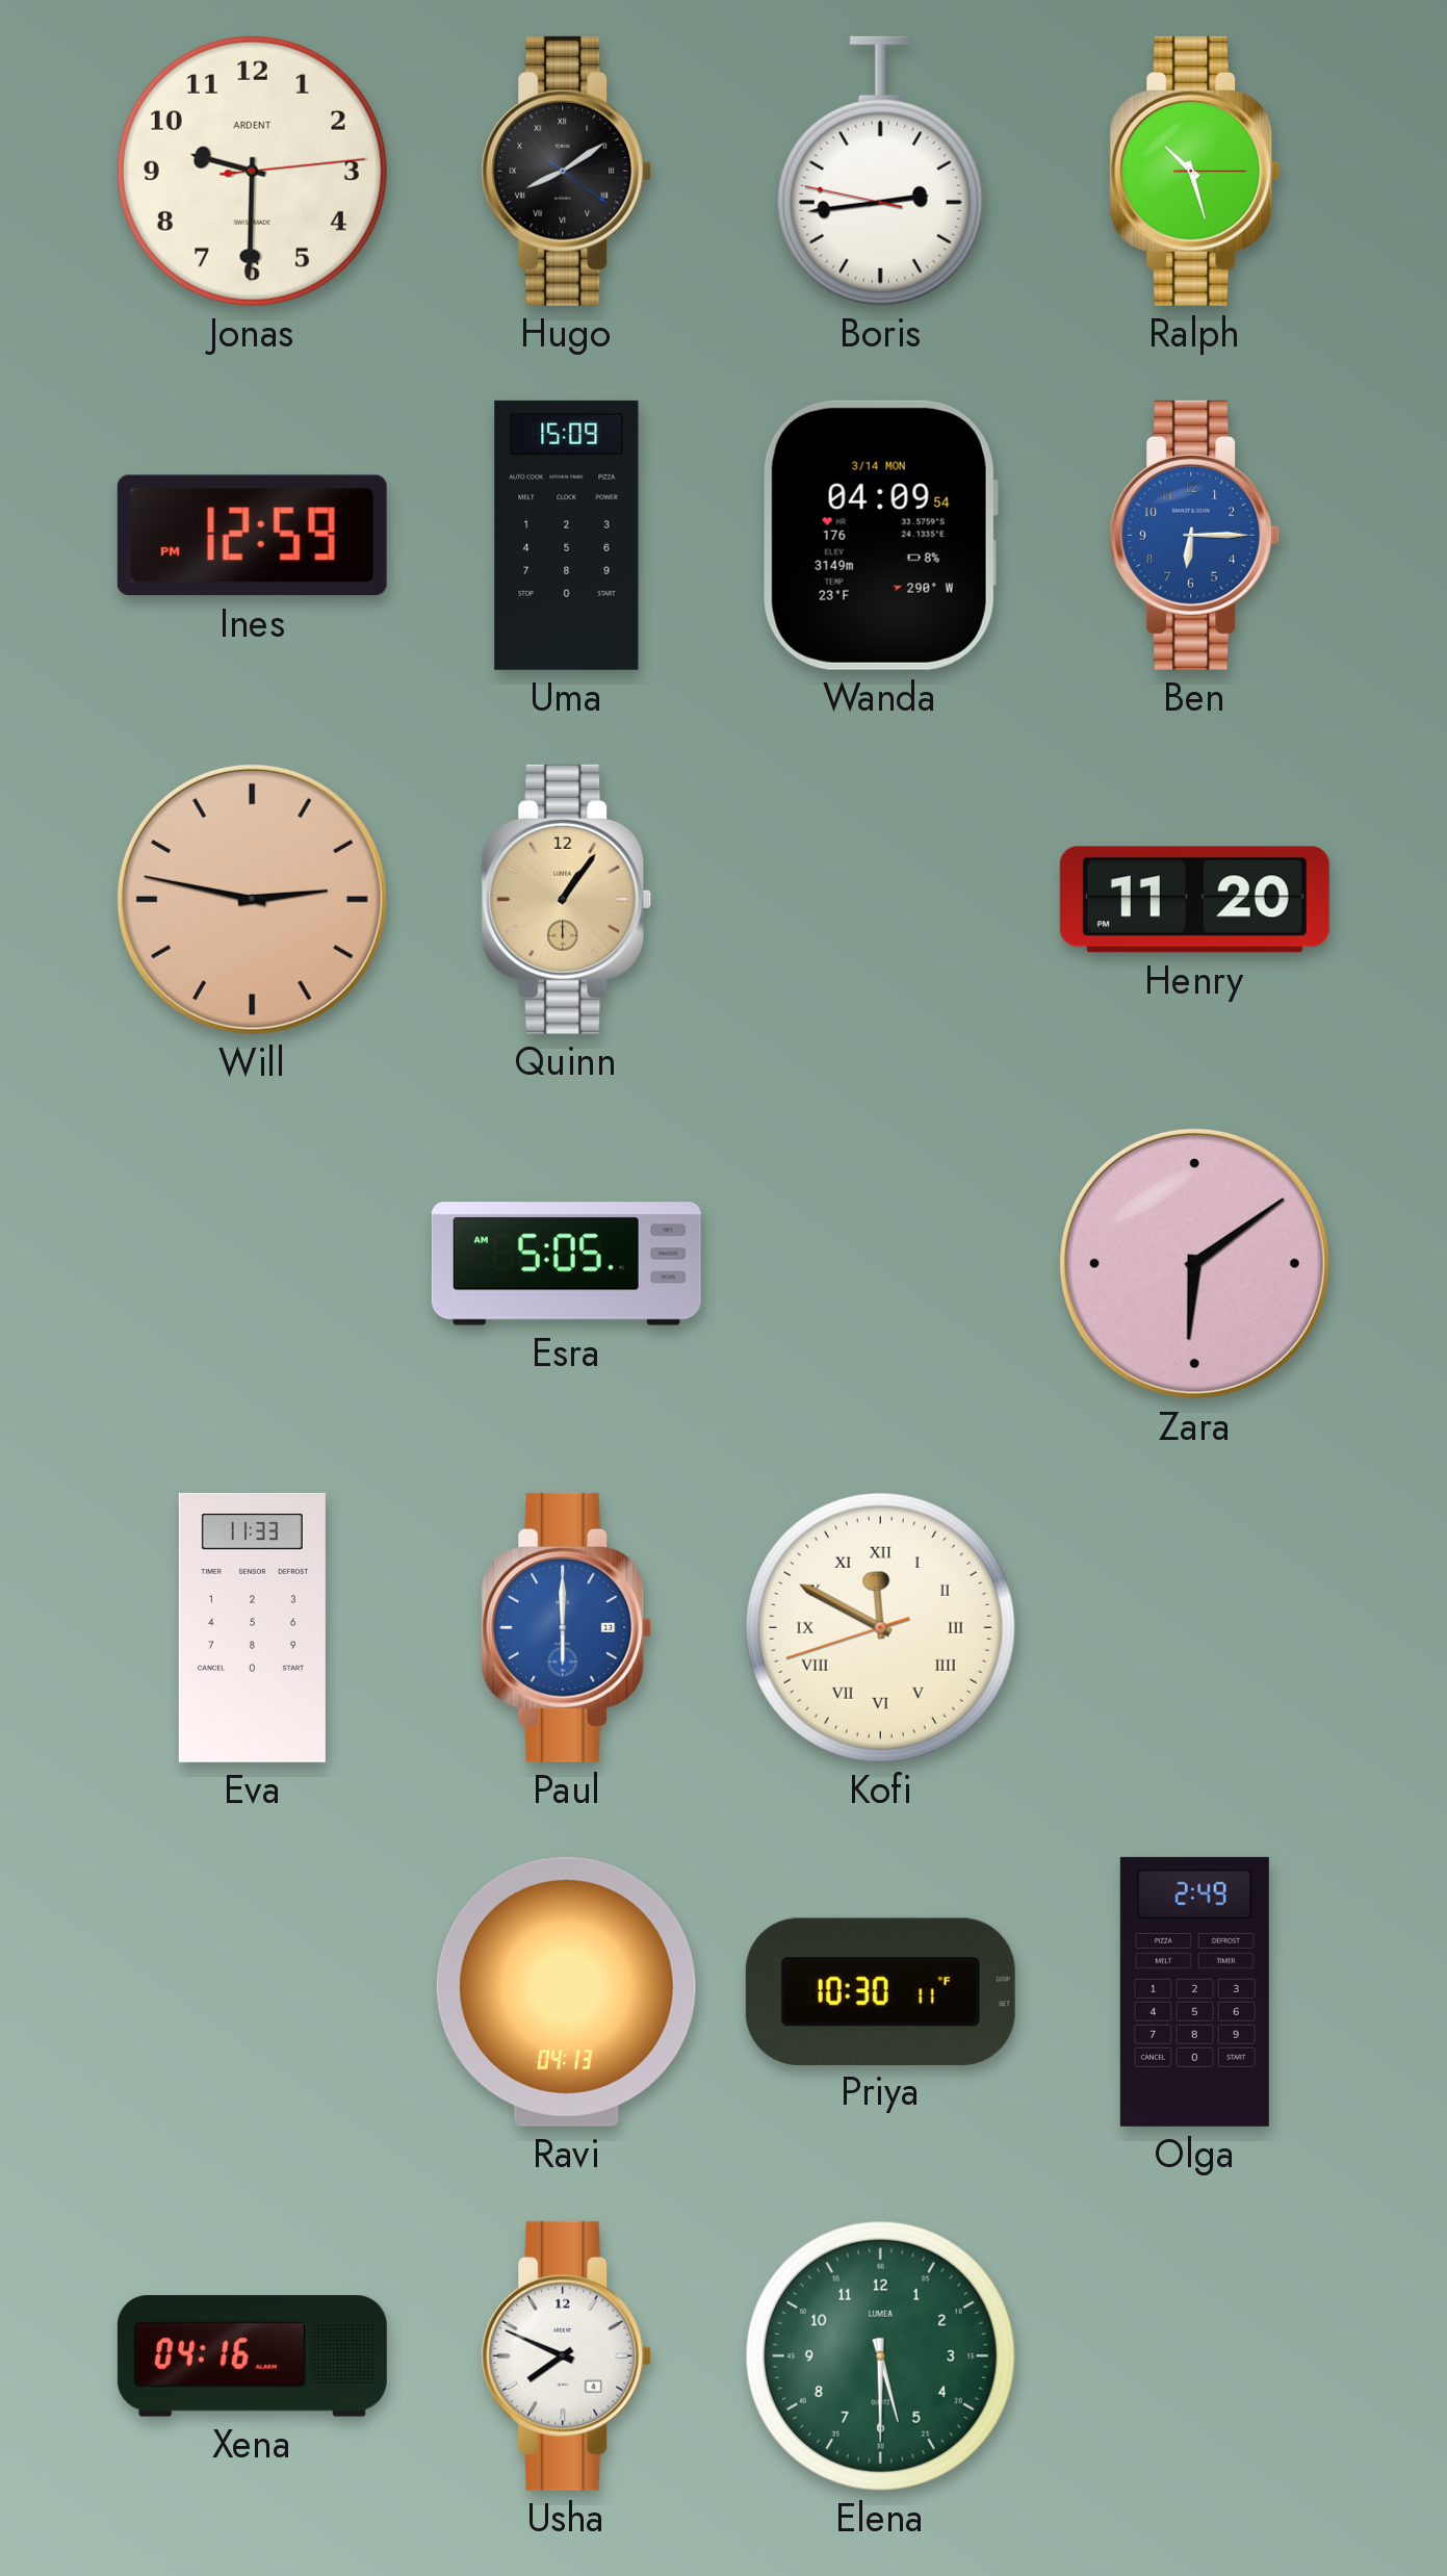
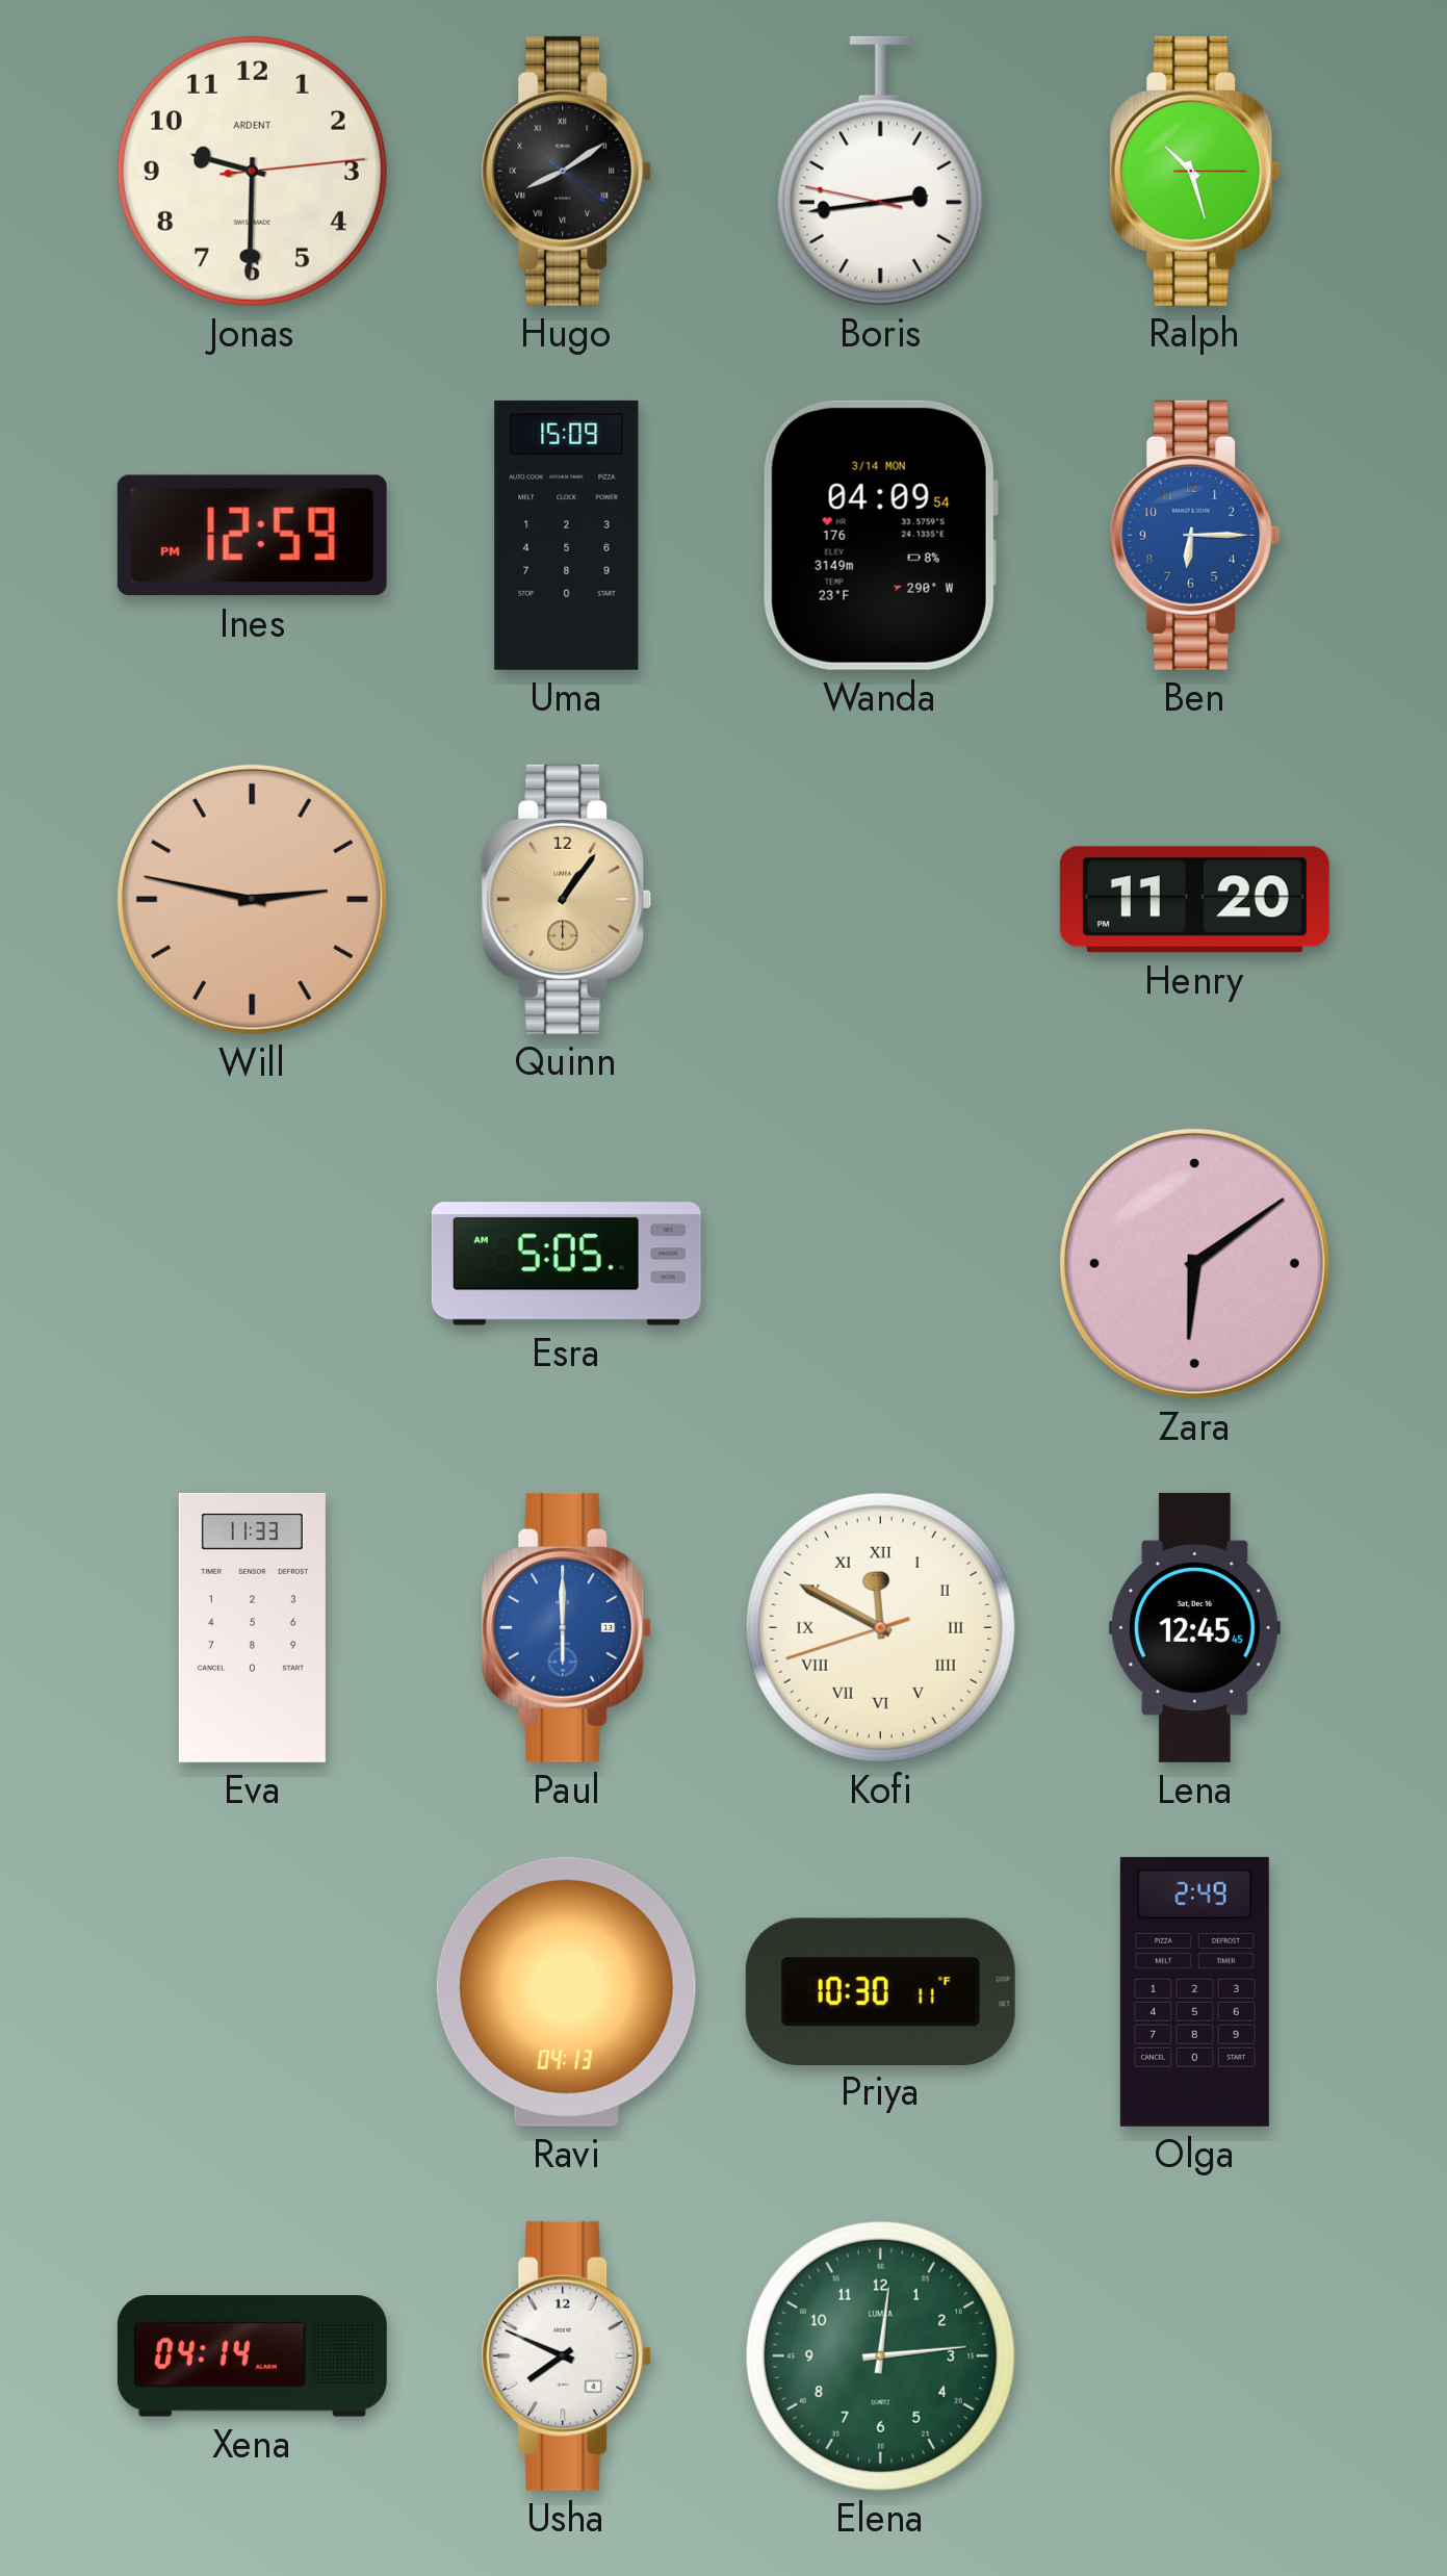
Lena: none -> 12:45
Xena: 04:16 -> 04:14
Elena: 5:30 -> 12:14
